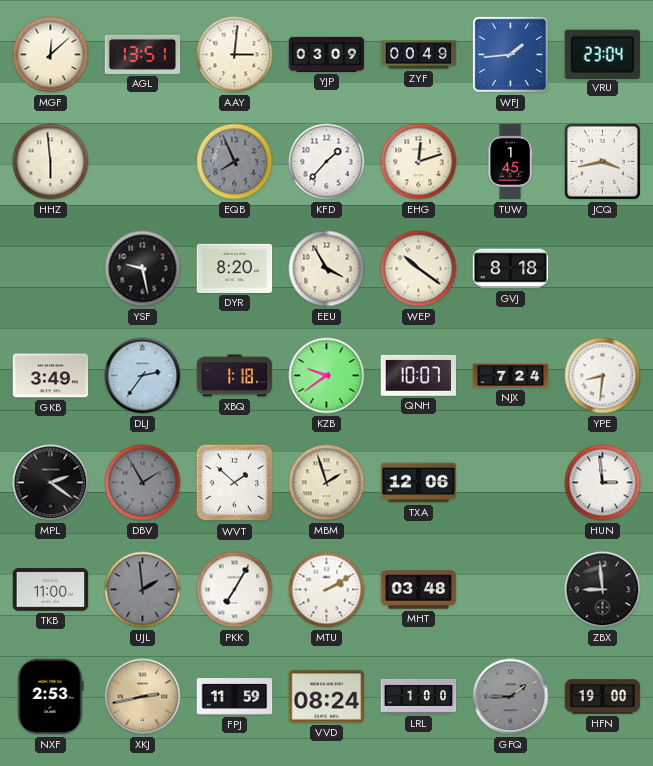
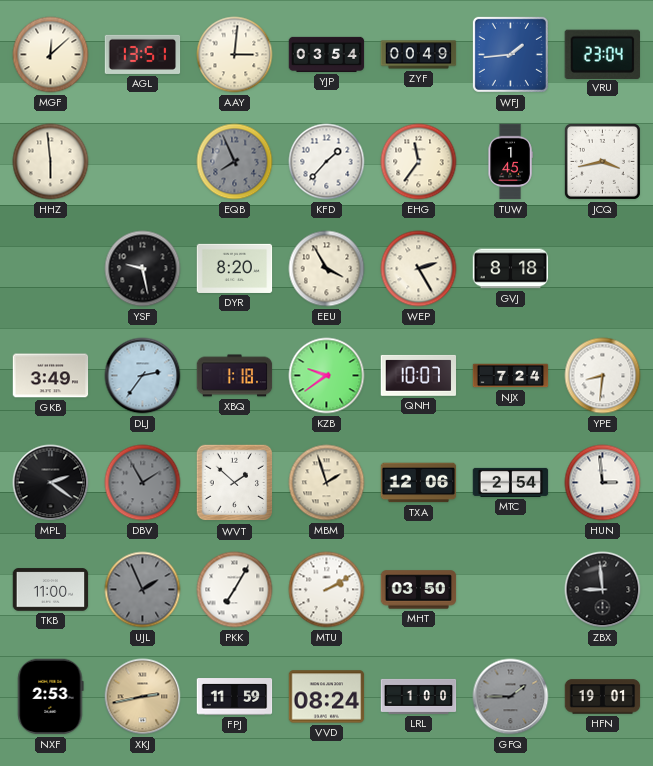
YJP: 03:09 -> 03:54
EHG: 12:12 -> 11:36
WEP: 10:21 -> 2:25
MTC: none -> 2:54
UJL: 1:59 -> 1:56
MHT: 03:48 -> 03:50
HFN: 19:00 -> 19:01
